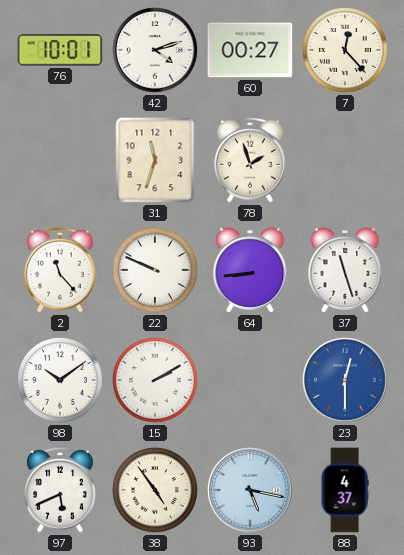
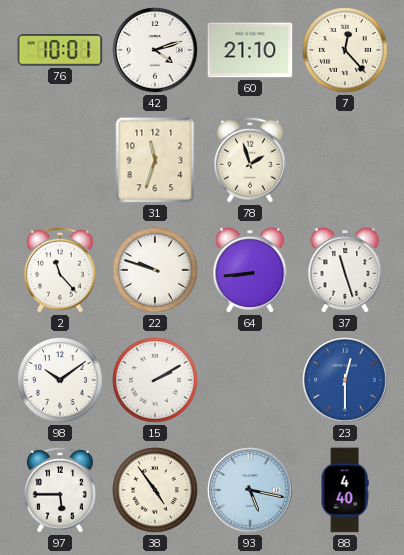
60: 00:27 -> 21:10
22: 9:49 -> 9:48
97: 5:41 -> 5:45
88: 4:37 -> 4:40
